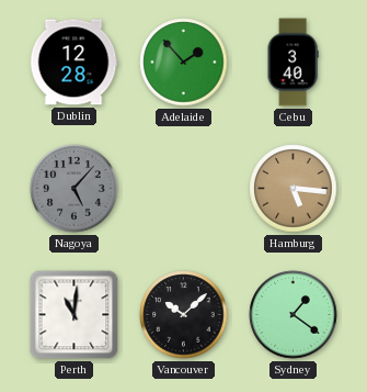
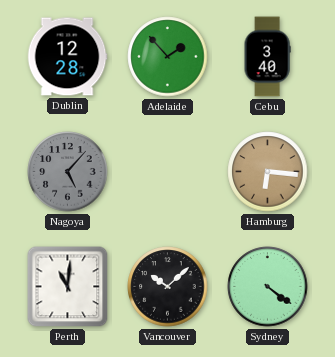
Hamburg: 5:16 -> 6:16
Sydney: 1:21 -> 4:21
